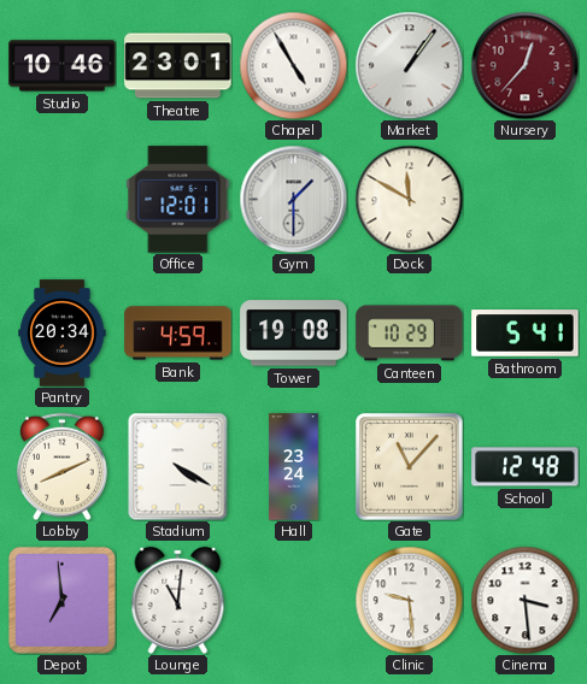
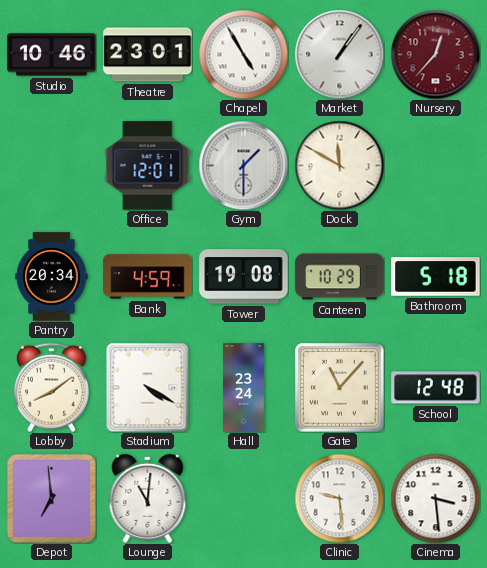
Bathroom: 5:41 -> 5:18
Lobby: 8:11 -> 8:09
